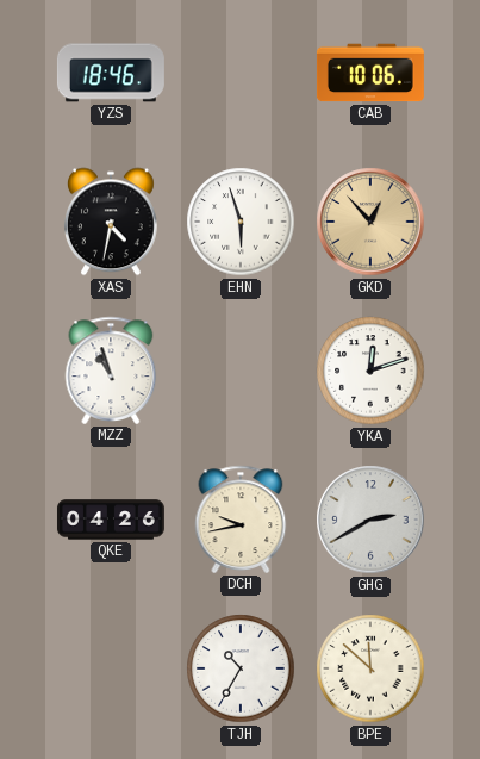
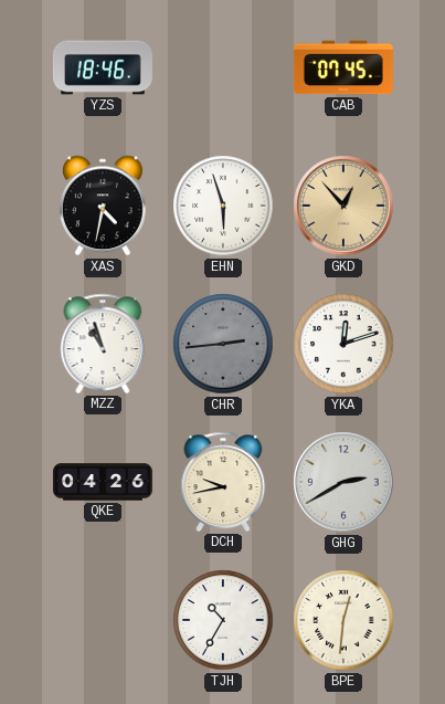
CAB: 10:06 -> 07:45
CHR: none -> 2:44
BPE: 11:52 -> 12:31
